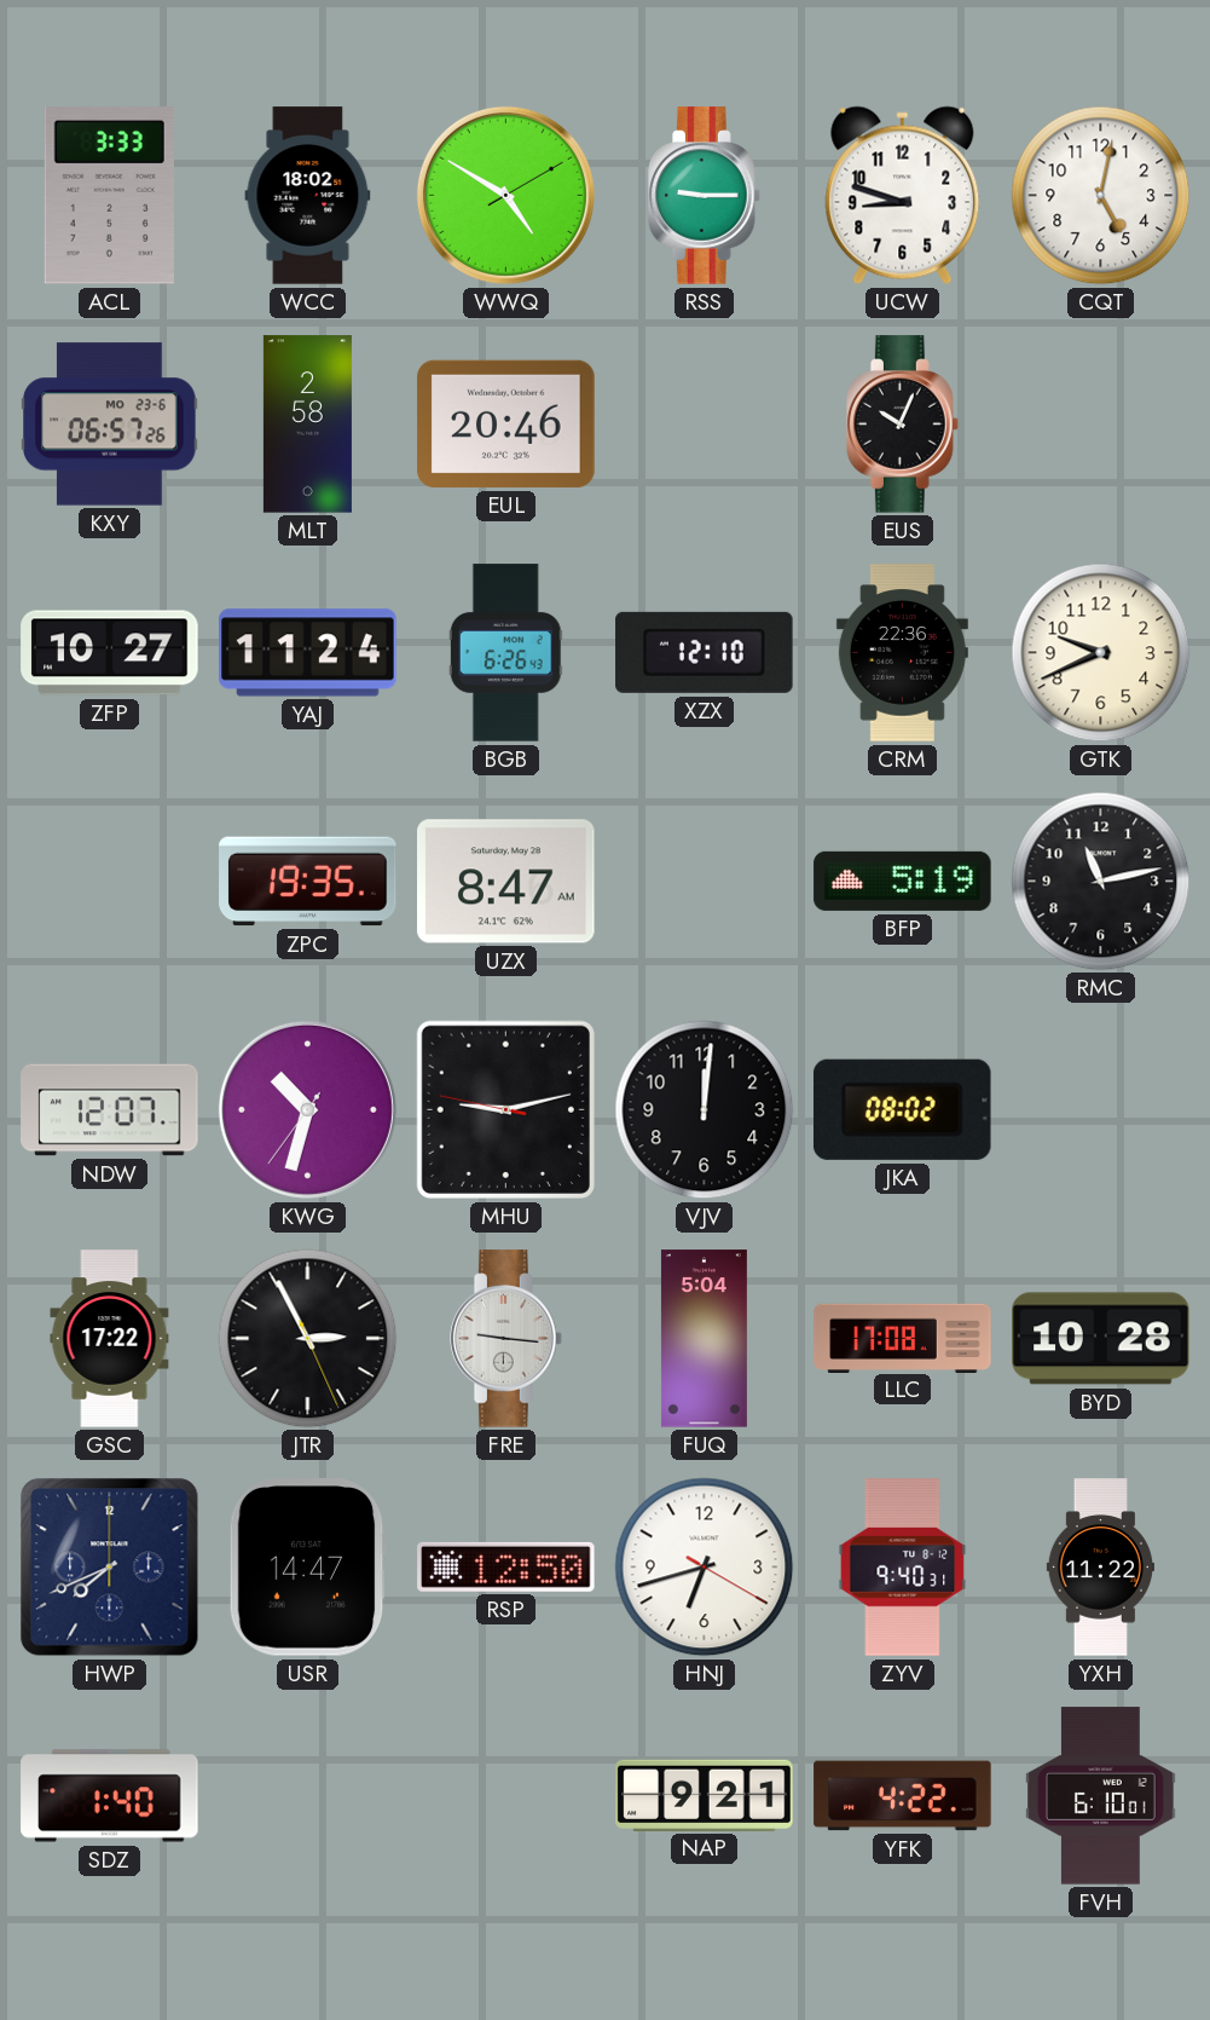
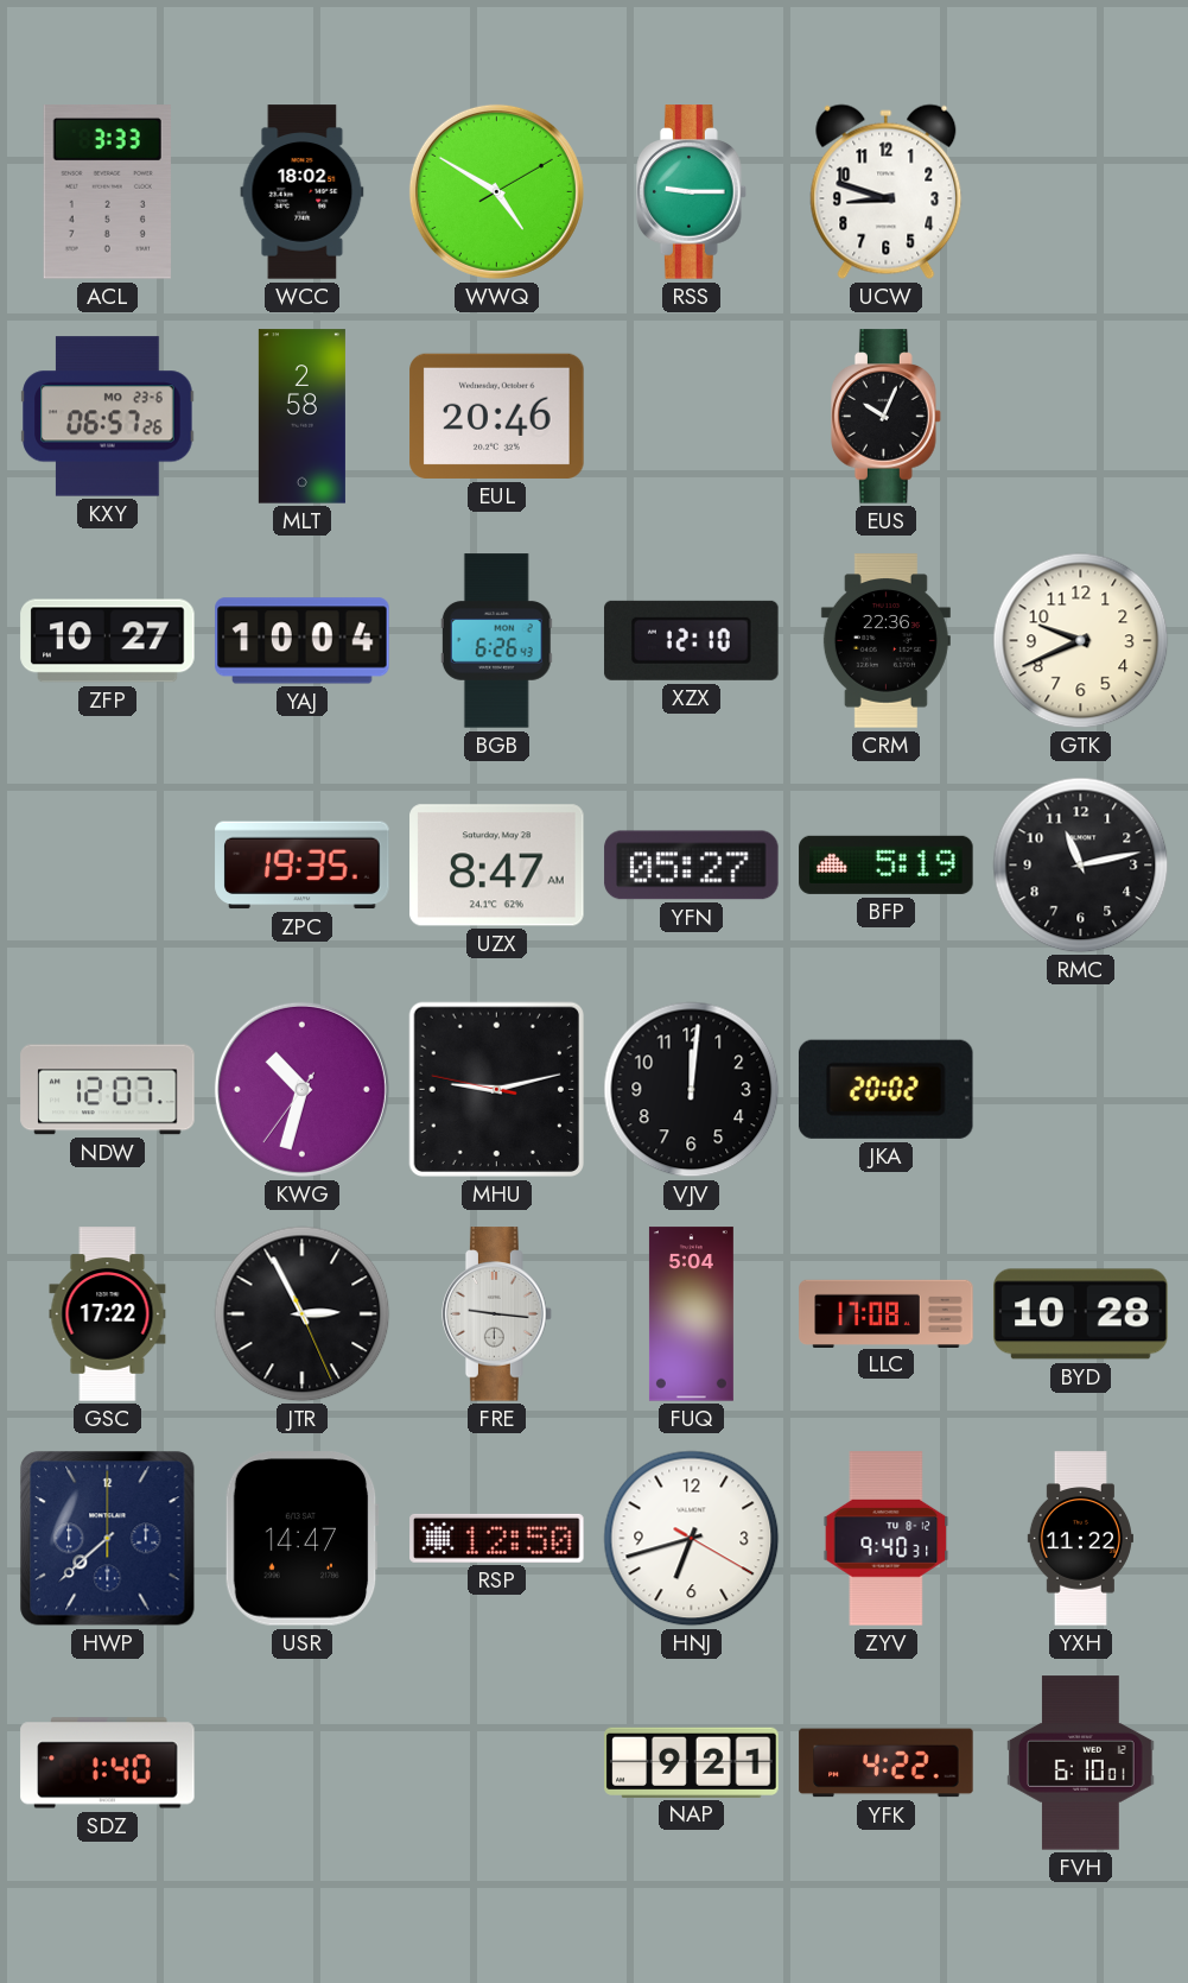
CQT: 5:02 -> none
YAJ: 11:24 -> 10:04
YFN: none -> 05:27
JKA: 08:02 -> 20:02
HWP: 7:41 -> 7:38
